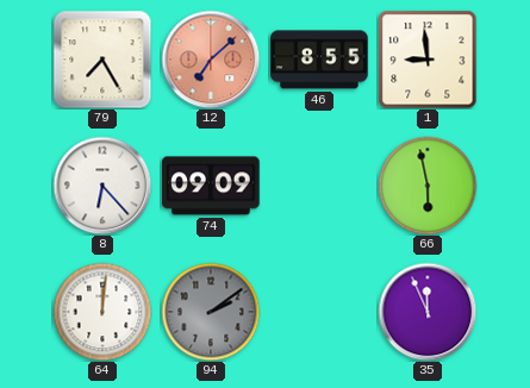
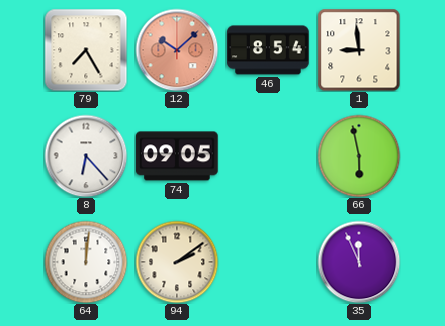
12: 7:08 -> 10:08
46: 8:55 -> 8:54
74: 09:09 -> 09:05
94 dial: grey -> cream
